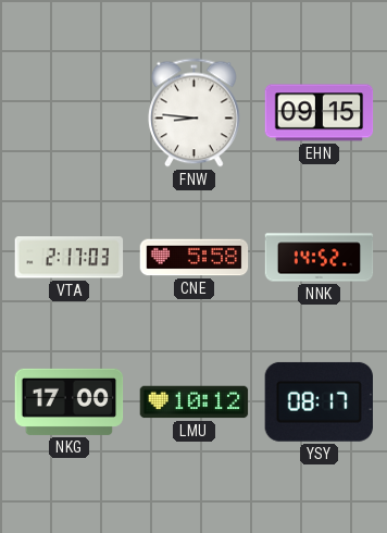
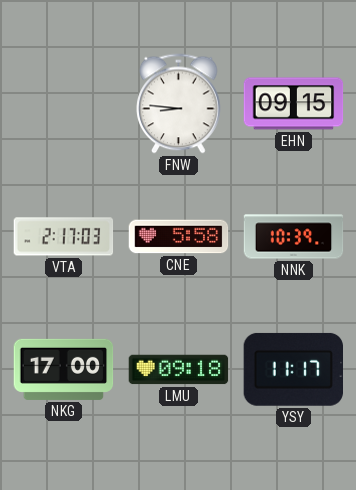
NNK: 14:52 -> 10:39
LMU: 10:12 -> 09:18
YSY: 08:17 -> 11:17
